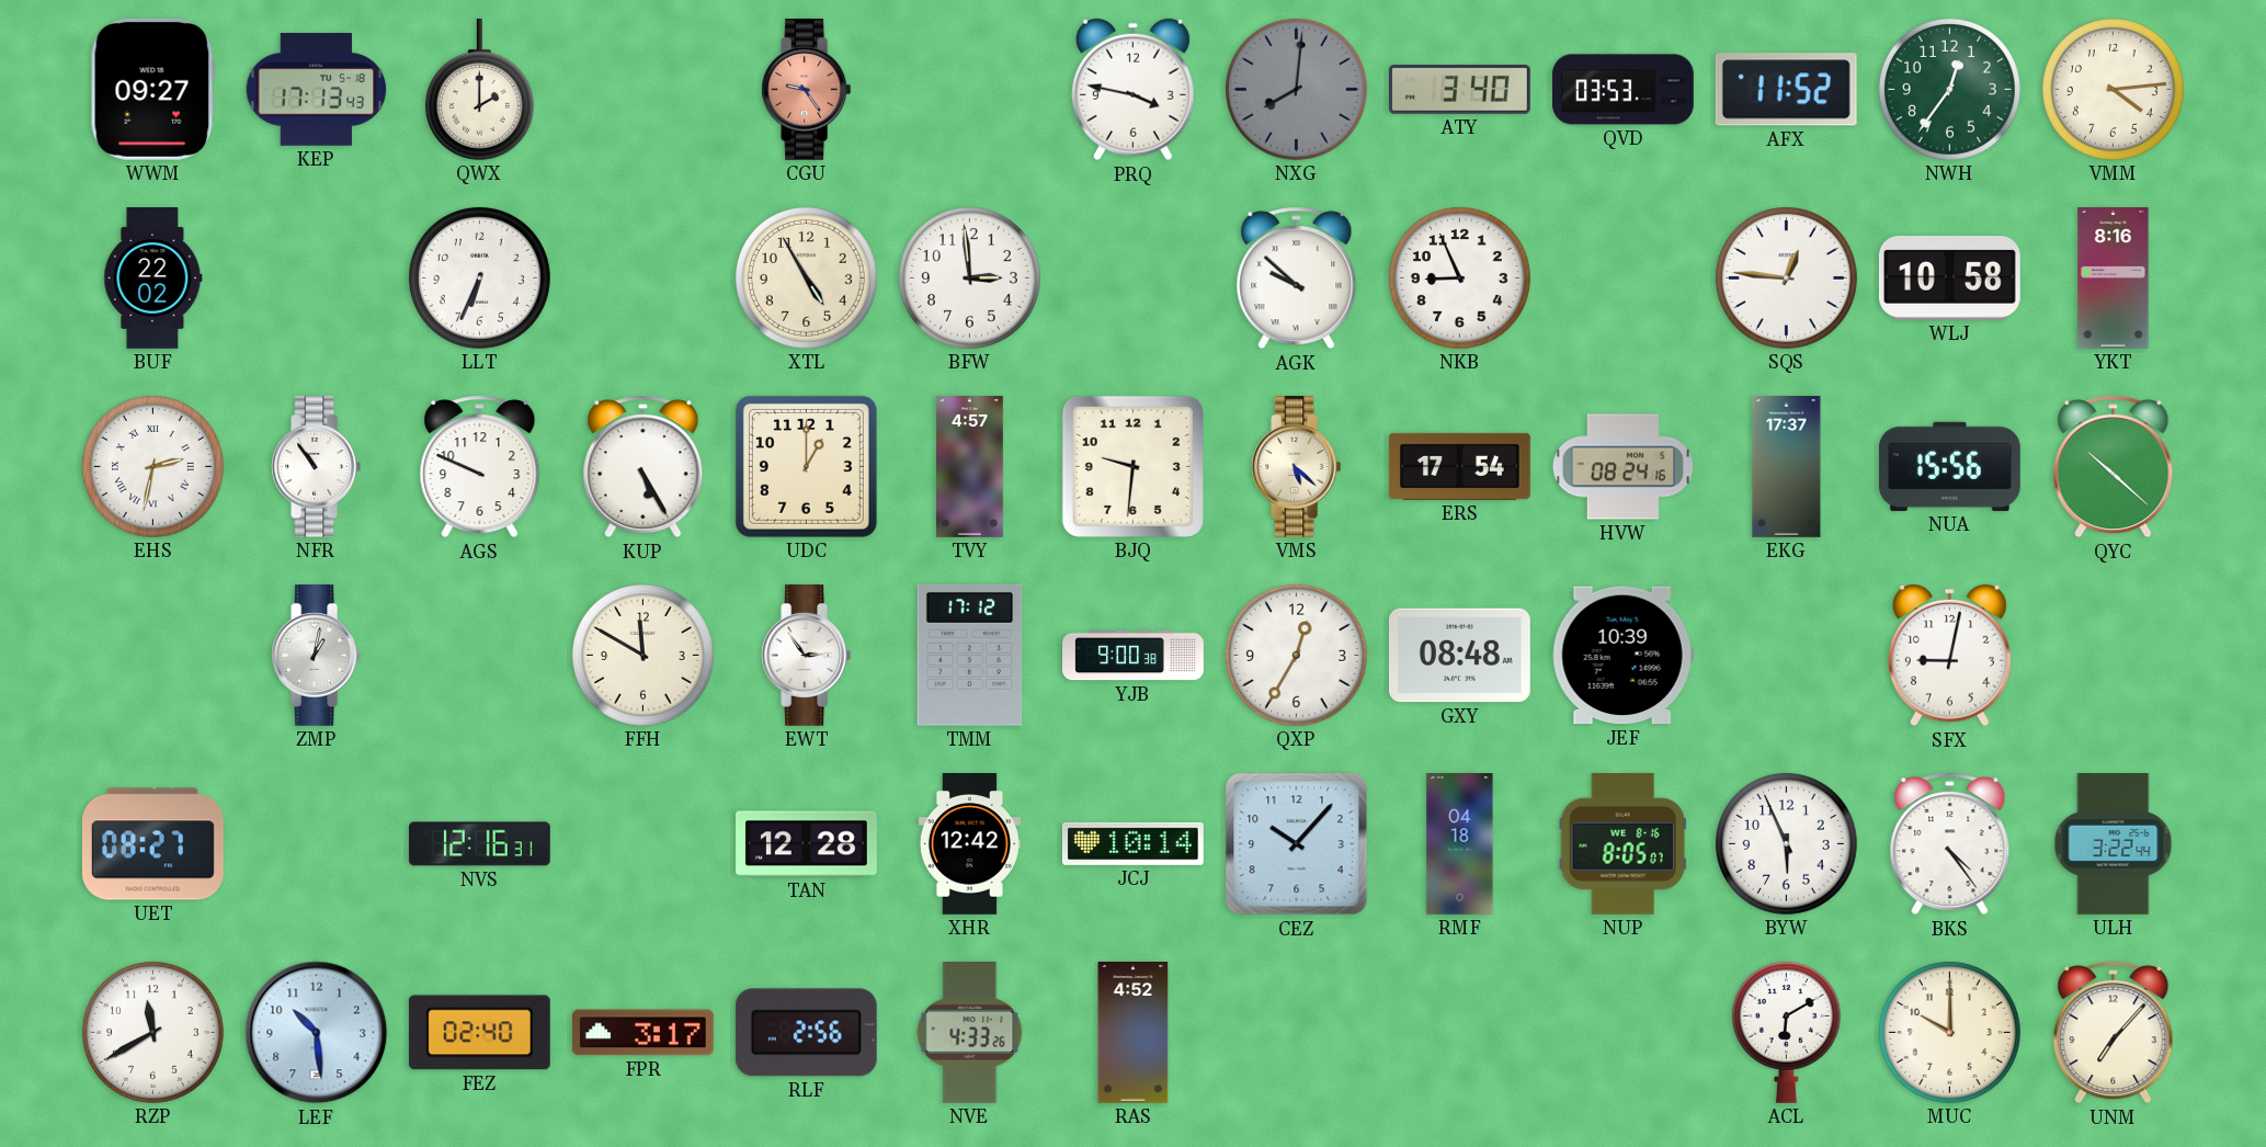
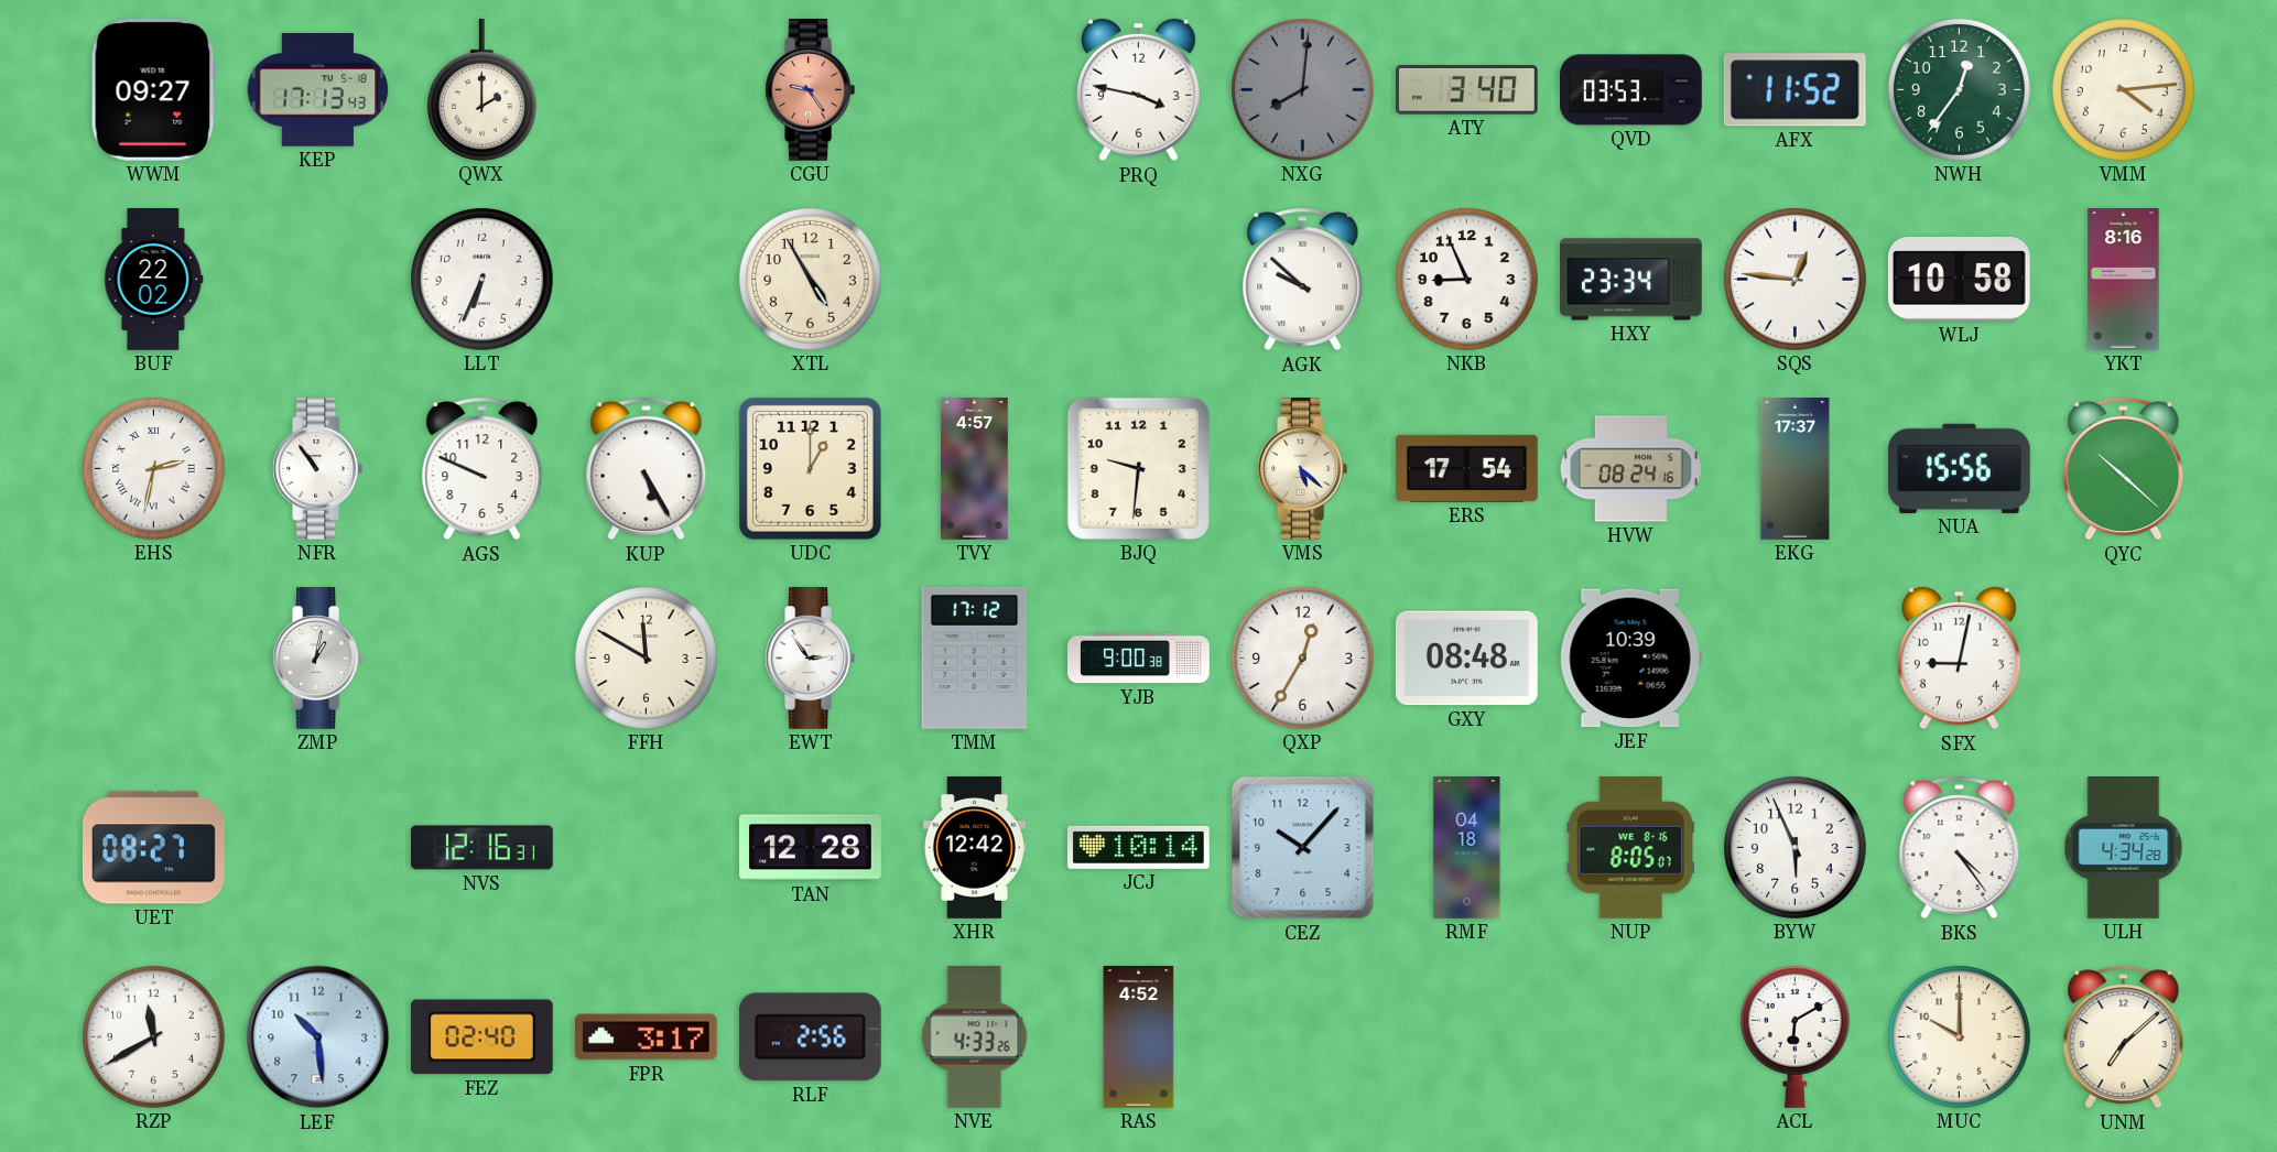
BFW: 2:59 -> none
HXY: none -> 23:34
ULH: 3:22 -> 4:34
UNM: 7:07 -> 7:08
